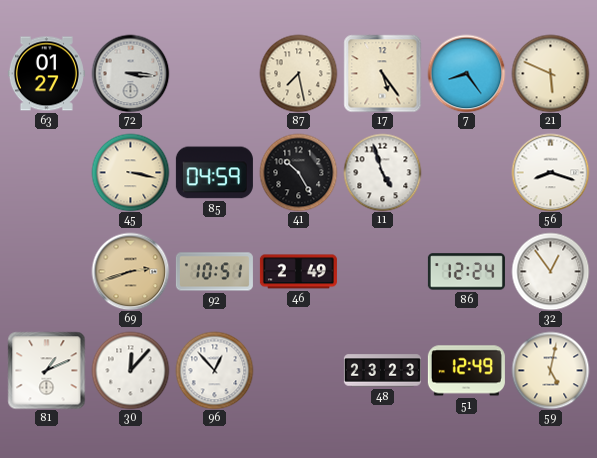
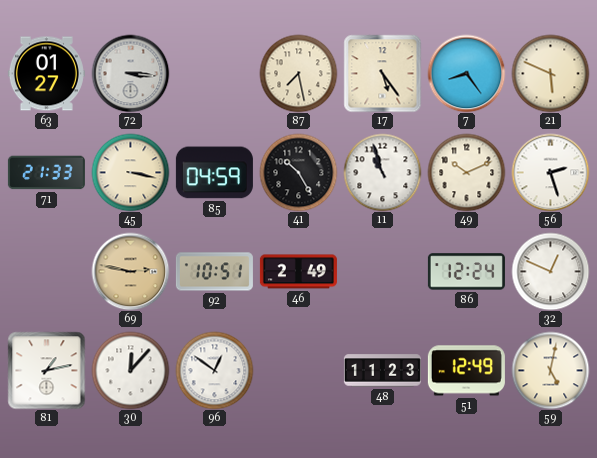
71: none -> 21:33
11: 4:57 -> 10:57
49: none -> 10:11
56: 8:18 -> 2:27
69: 2:42 -> 2:47
32: 12:54 -> 12:49
81: 1:11 -> 1:13
96: 12:53 -> 12:51
48: 23:23 -> 11:23
